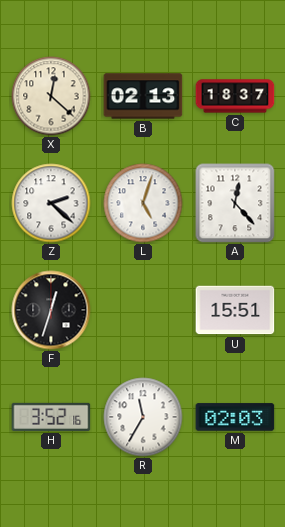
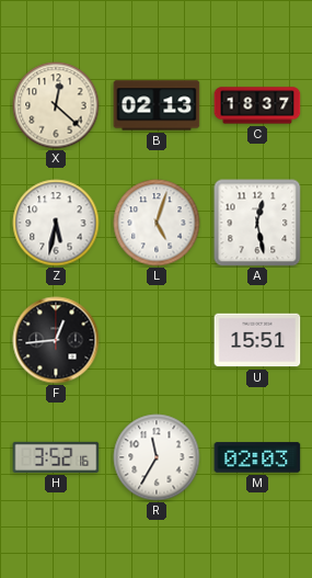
Z: 2:22 -> 5:32
A: 12:23 -> 12:28
F: 12:33 -> 12:44
